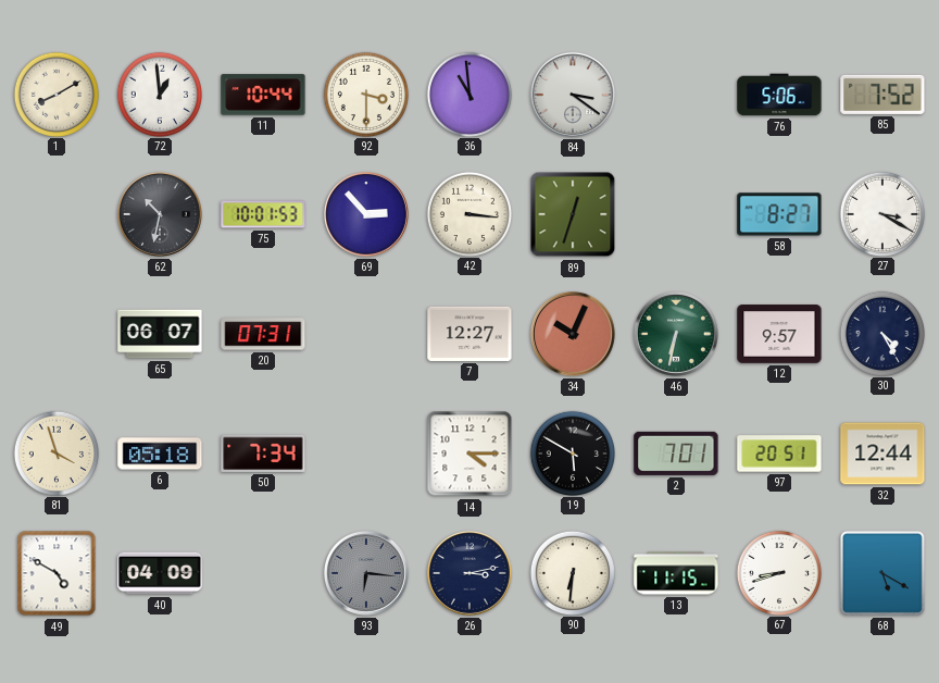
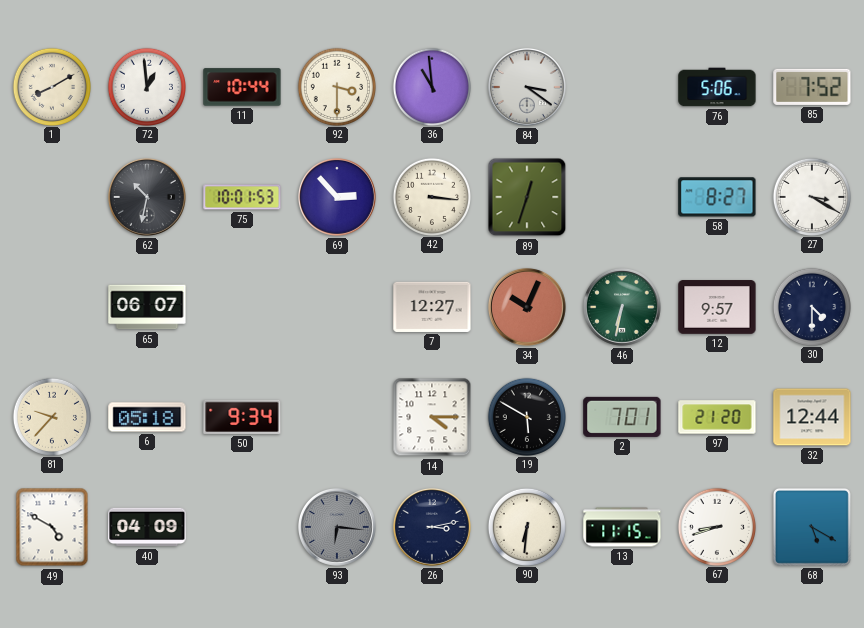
20: 07:31 -> none
30: 4:25 -> 4:30
81: 3:57 -> 9:37
50: 7:34 -> 9:34
97: 20:51 -> 21:20
